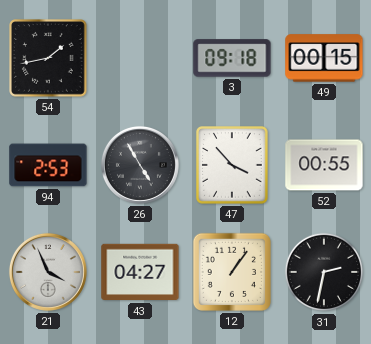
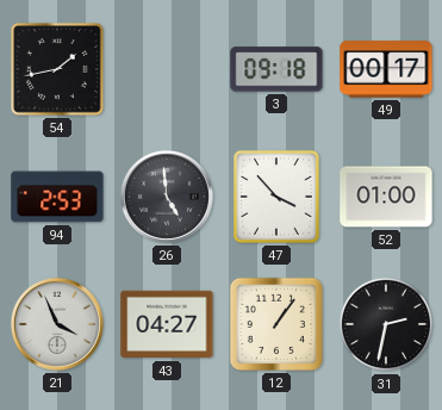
49: 00:15 -> 00:17
26: 4:55 -> 4:59
52: 00:55 -> 01:00
